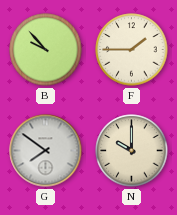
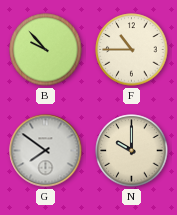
F: 1:45 -> 10:45
